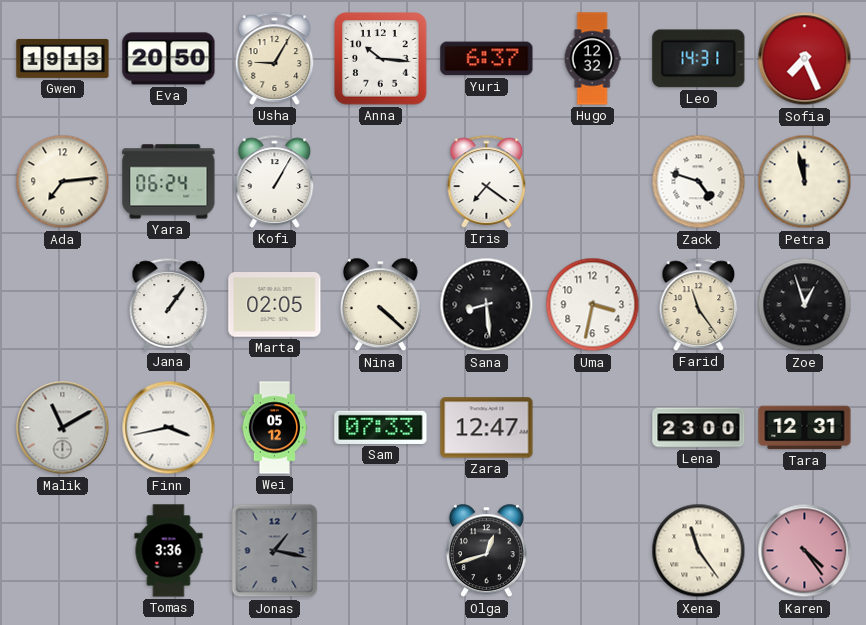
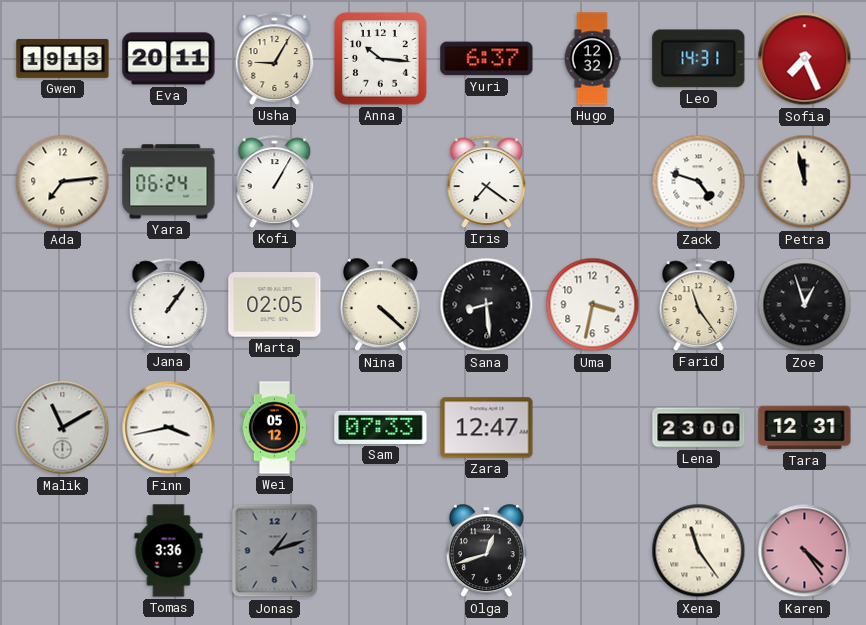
Eva: 20:50 -> 20:11
Jonas: 1:17 -> 1:12
